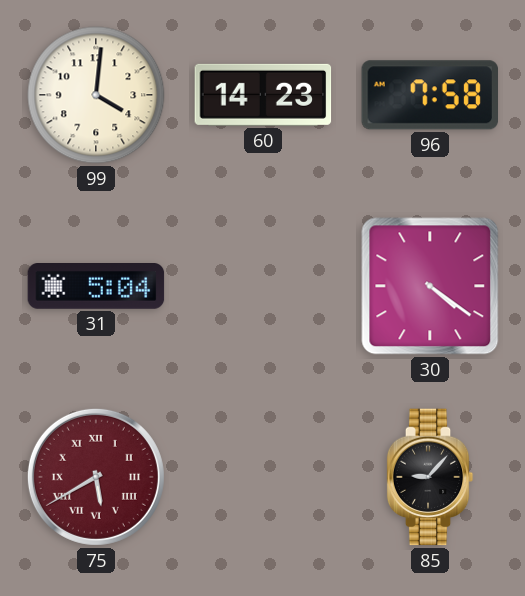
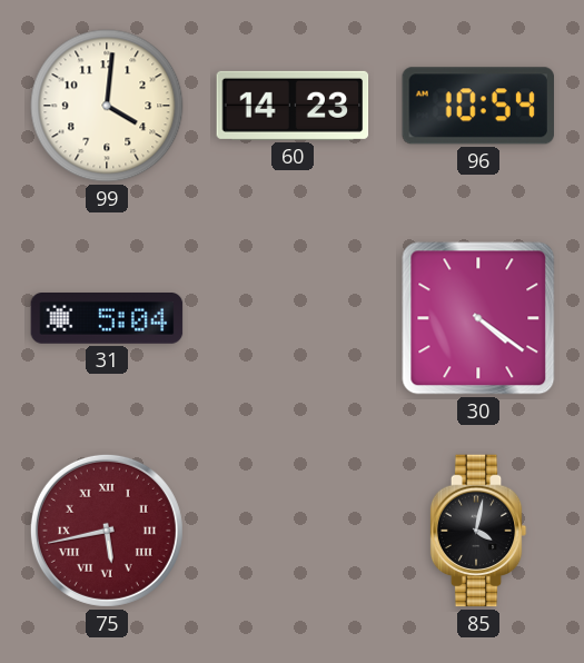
96: 7:58 -> 10:54
75: 5:40 -> 5:43
85: 9:07 -> 4:02
